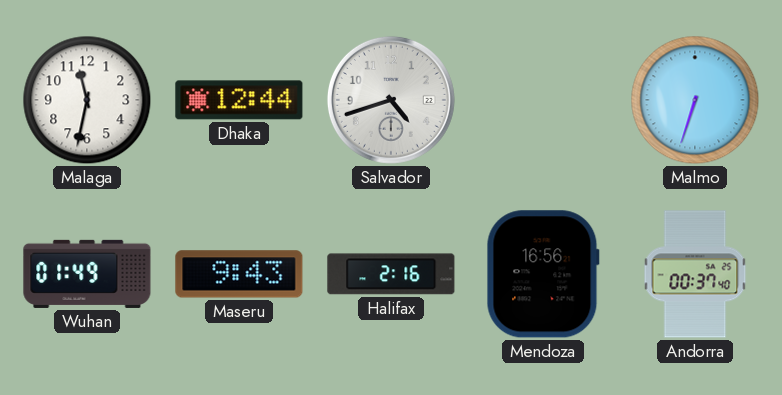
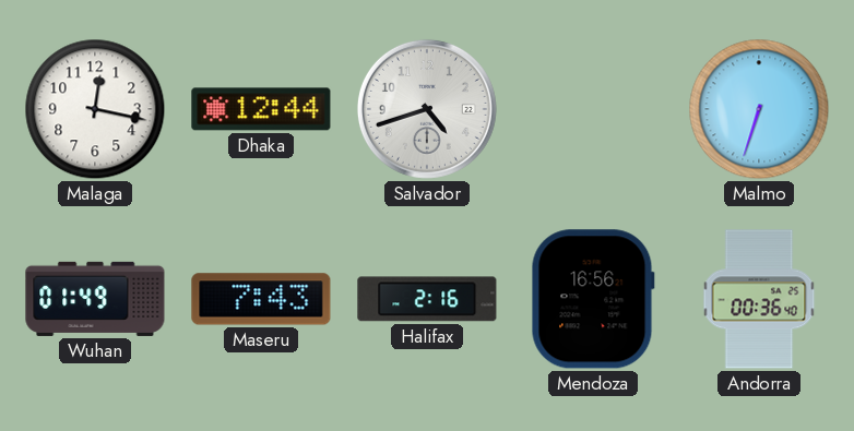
Malaga: 11:32 -> 12:17
Maseru: 9:43 -> 7:43
Andorra: 00:37 -> 00:36
